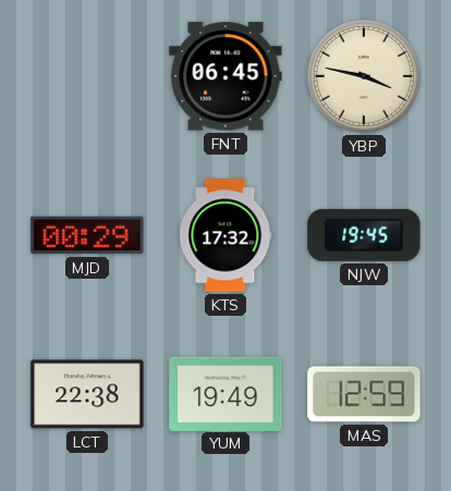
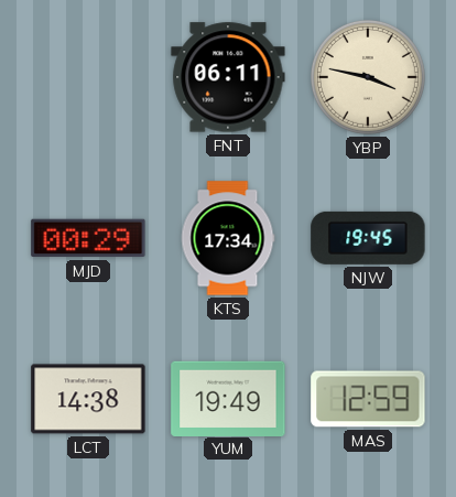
FNT: 06:45 -> 06:11
KTS: 17:32 -> 17:34
LCT: 22:38 -> 14:38
